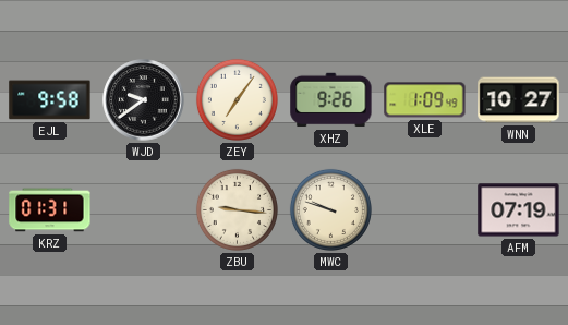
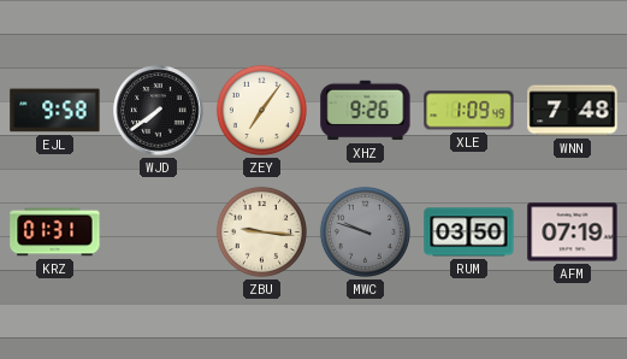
WJD: 9:39 -> 7:39
WNN: 10:27 -> 7:48
MWC dial: cream -> grey
RUM: none -> 03:50
